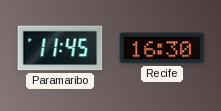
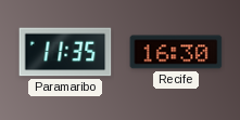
Paramaribo: 11:45 -> 11:35
